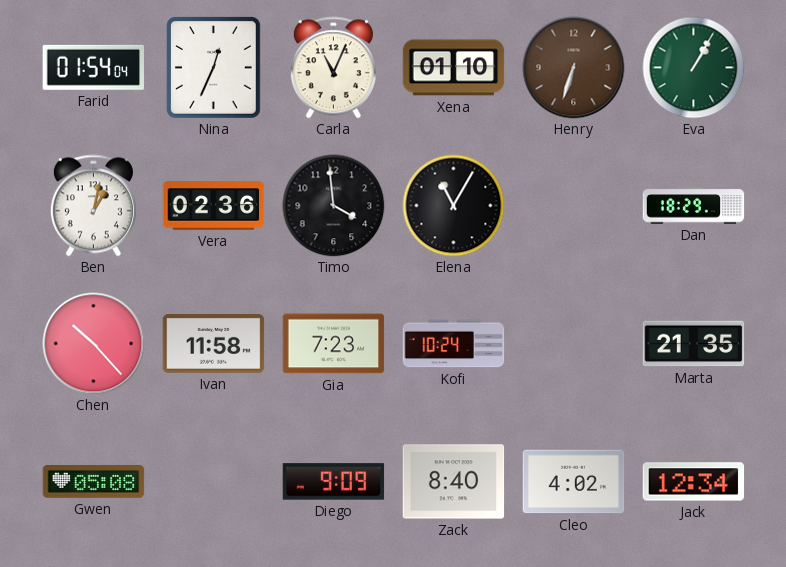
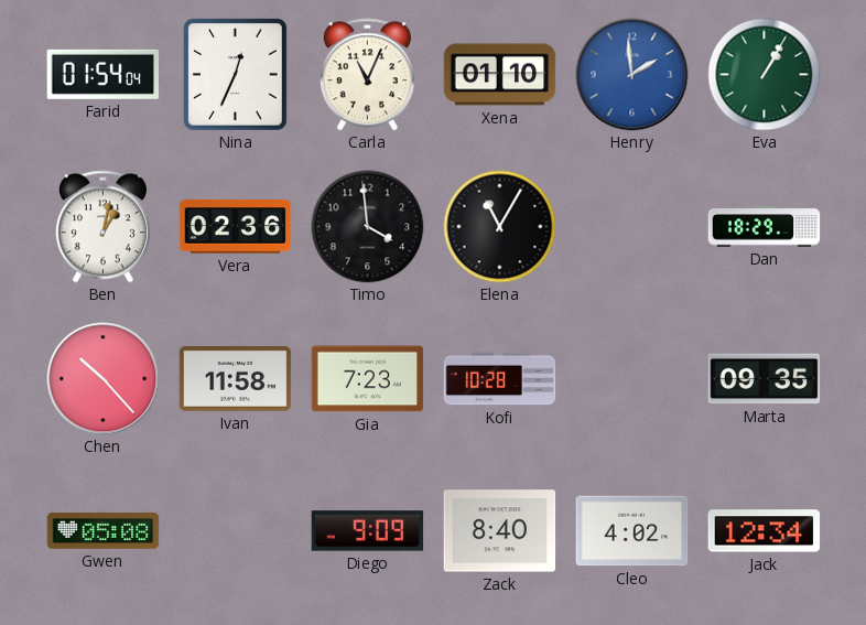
Henry: 6:33 -> 1:59
Henry dial: brown -> blue
Kofi: 10:24 -> 10:28
Marta: 21:35 -> 09:35
